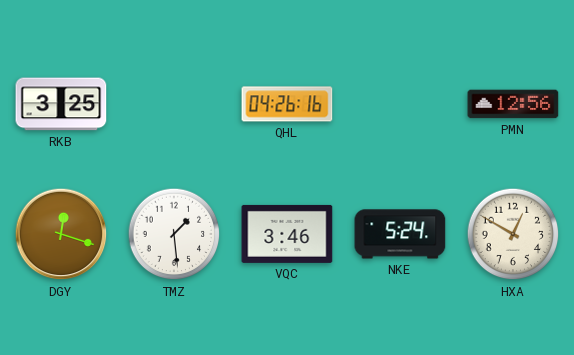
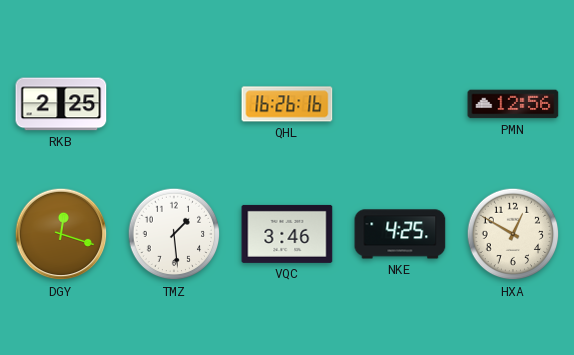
RKB: 3:25 -> 2:25
QHL: 04:26 -> 16:26
NKE: 5:24 -> 4:25
